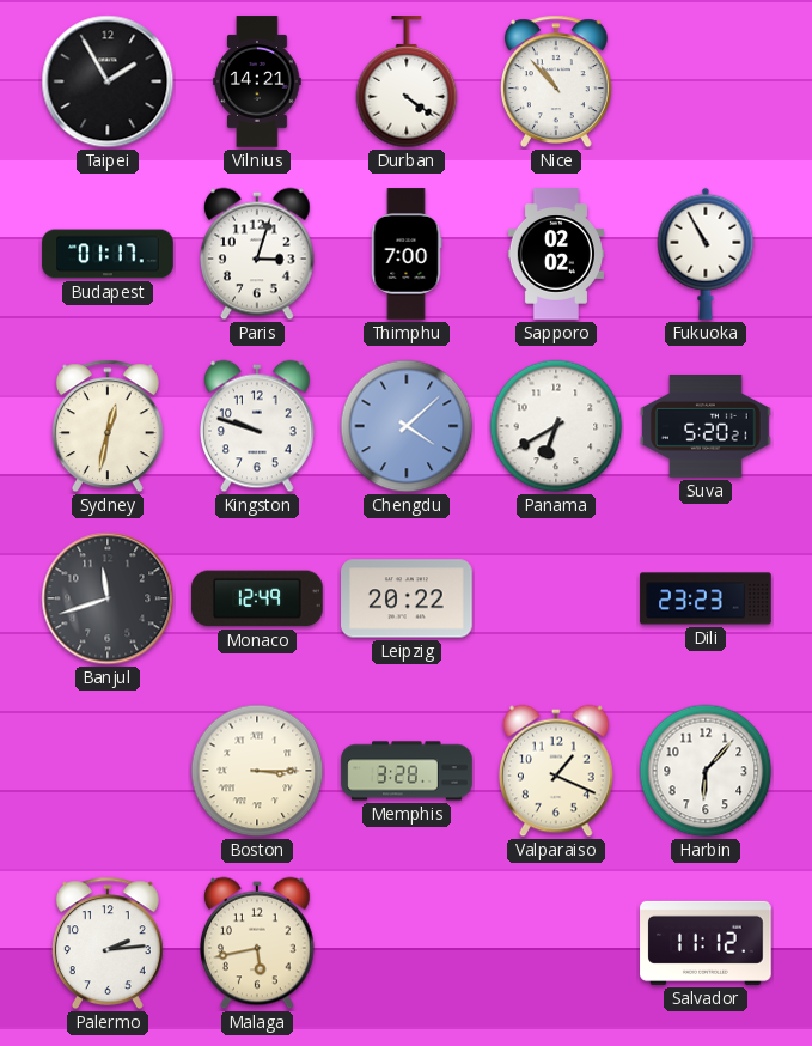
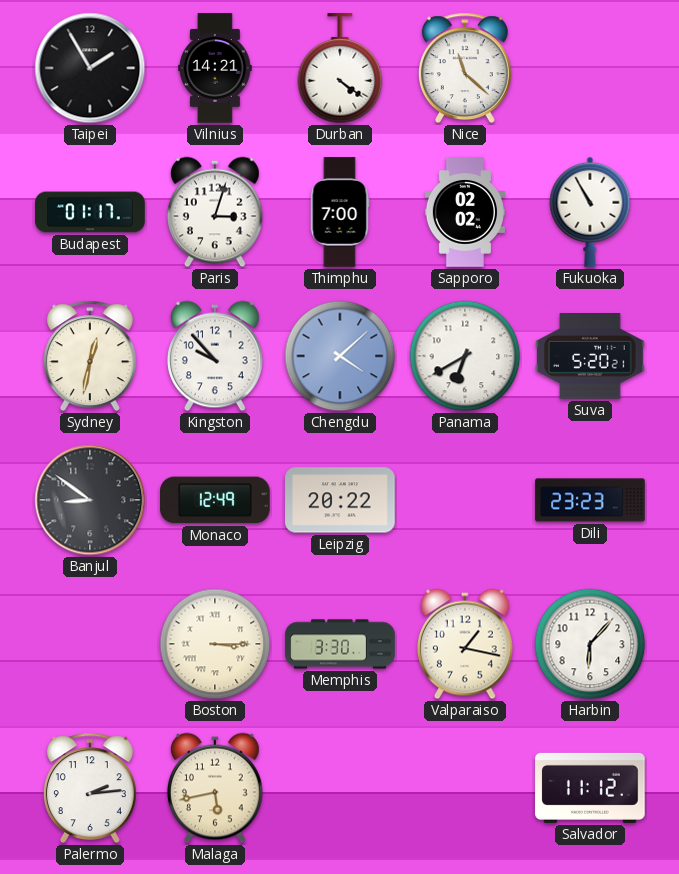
Nice: 10:53 -> 11:22
Kingston: 9:48 -> 9:53
Banjul: 11:42 -> 8:51
Memphis: 3:28 -> 3:30
Valparaiso: 1:19 -> 1:17
